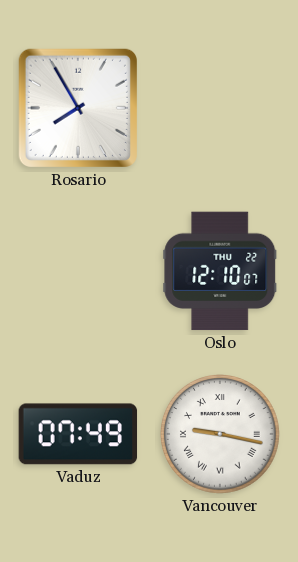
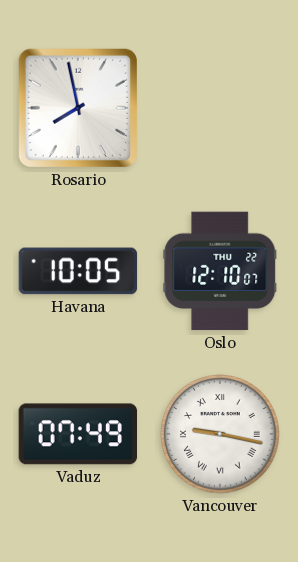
Rosario: 7:55 -> 7:58
Havana: none -> 10:05
